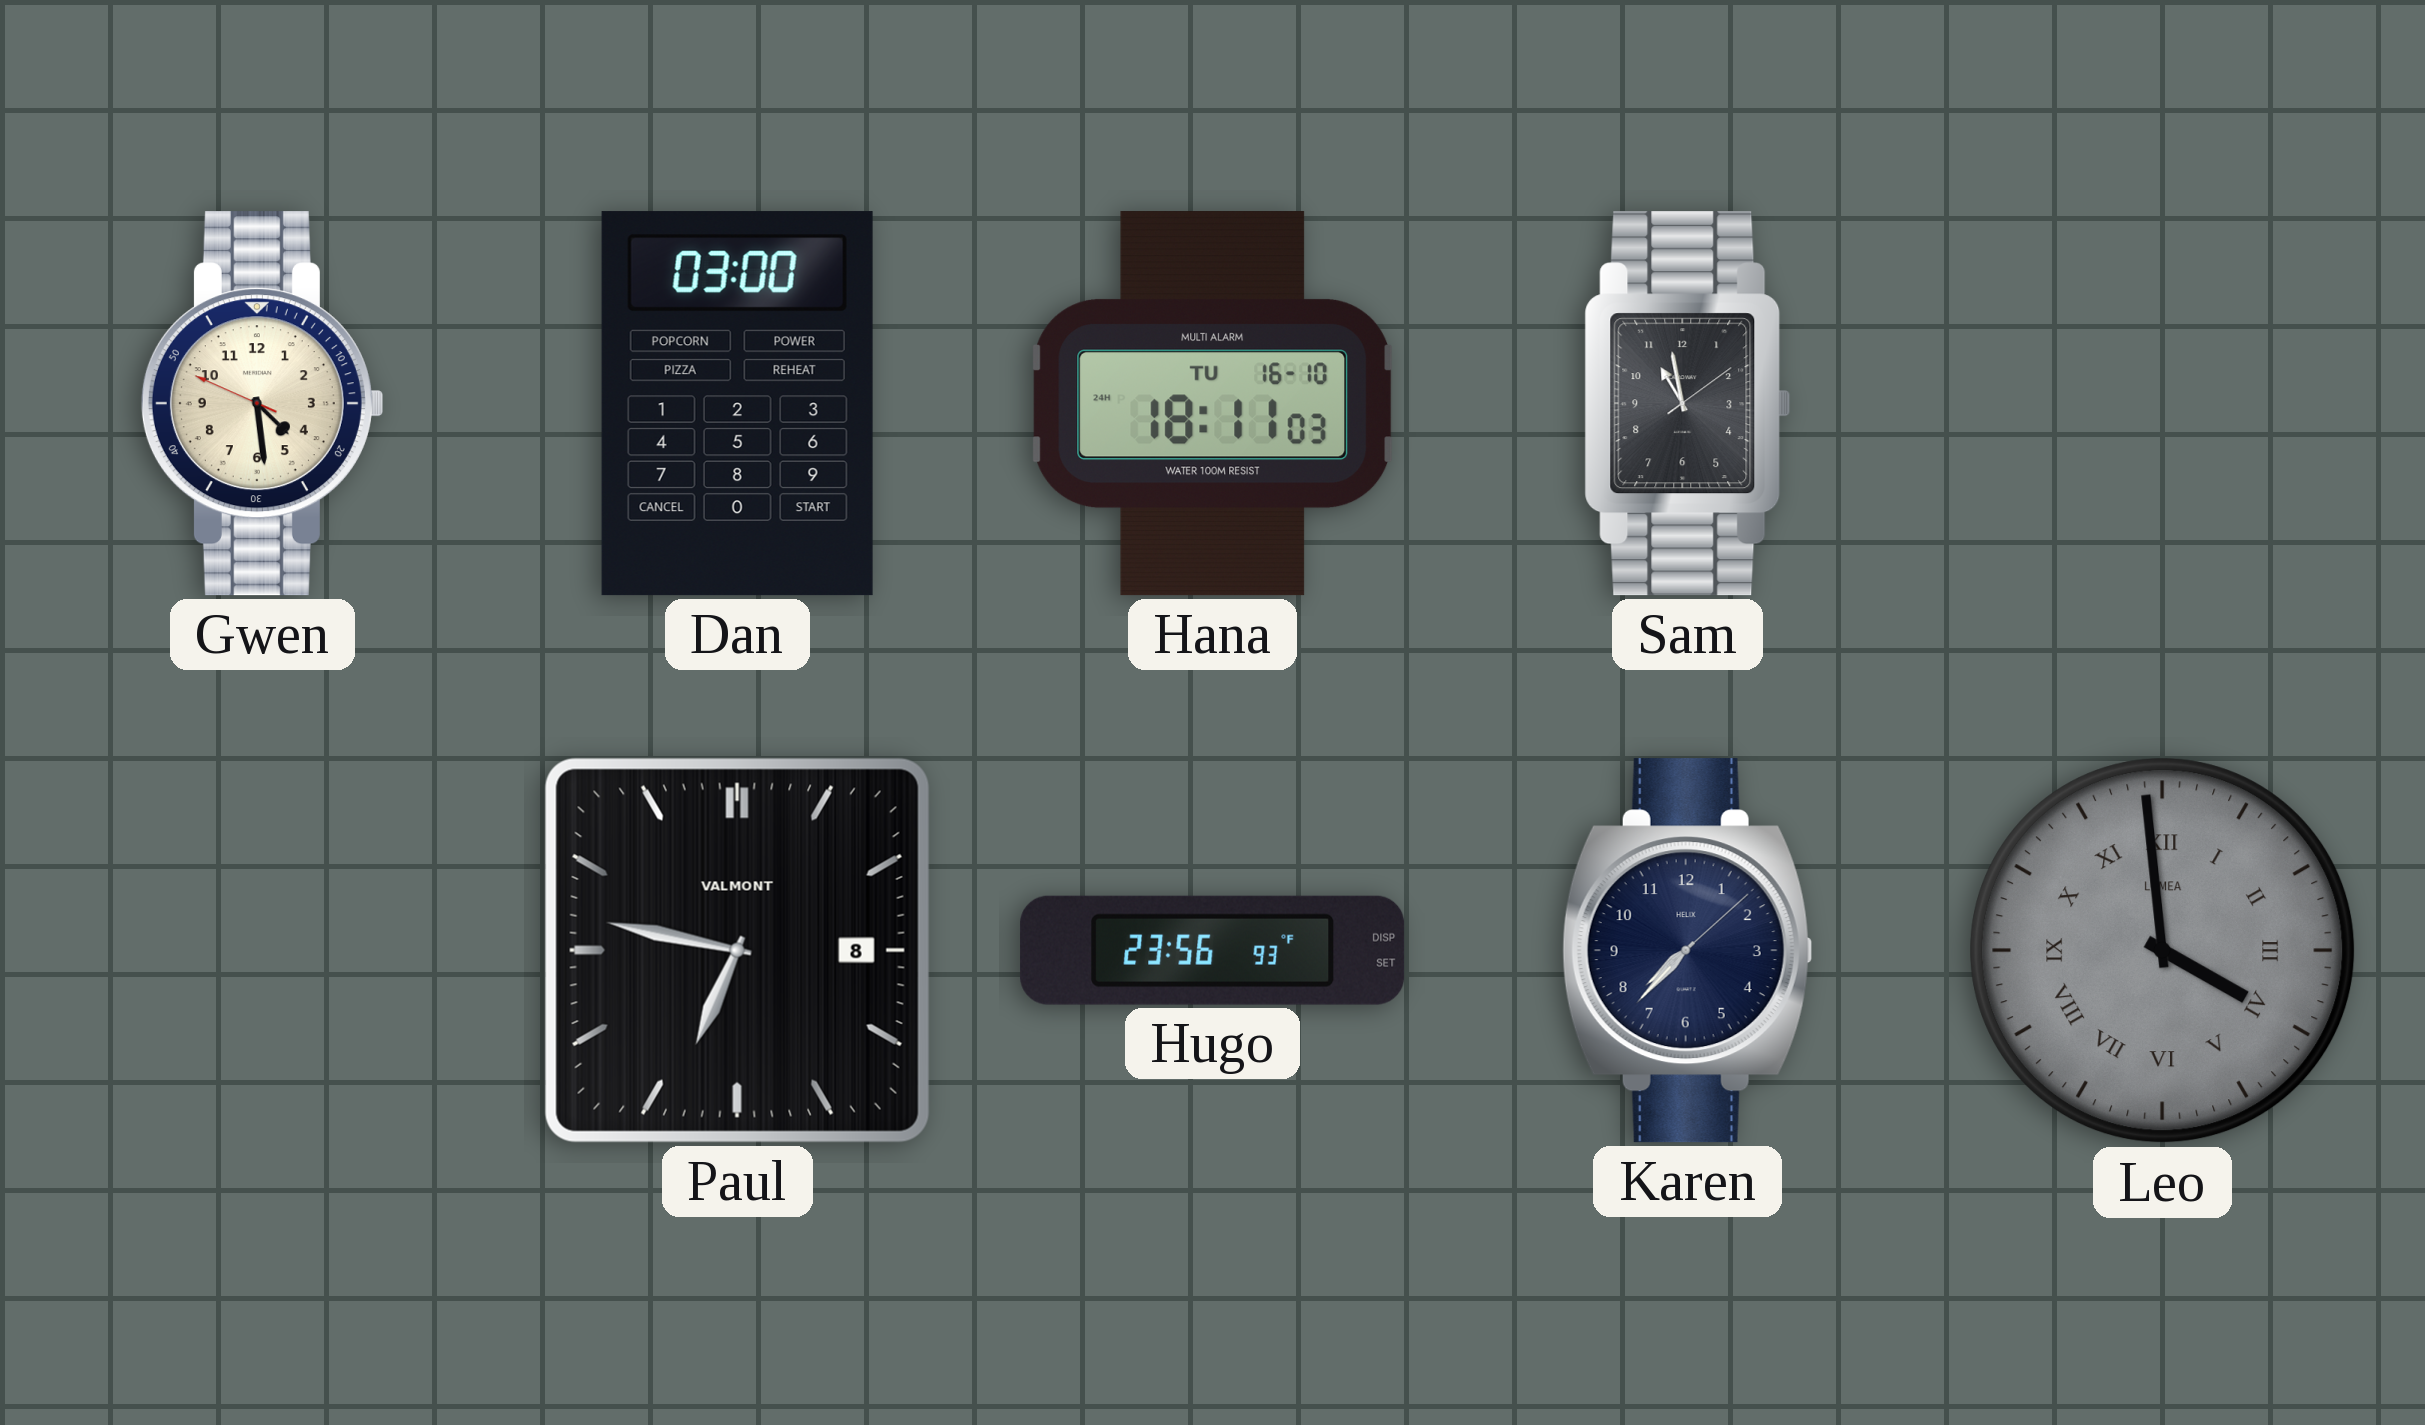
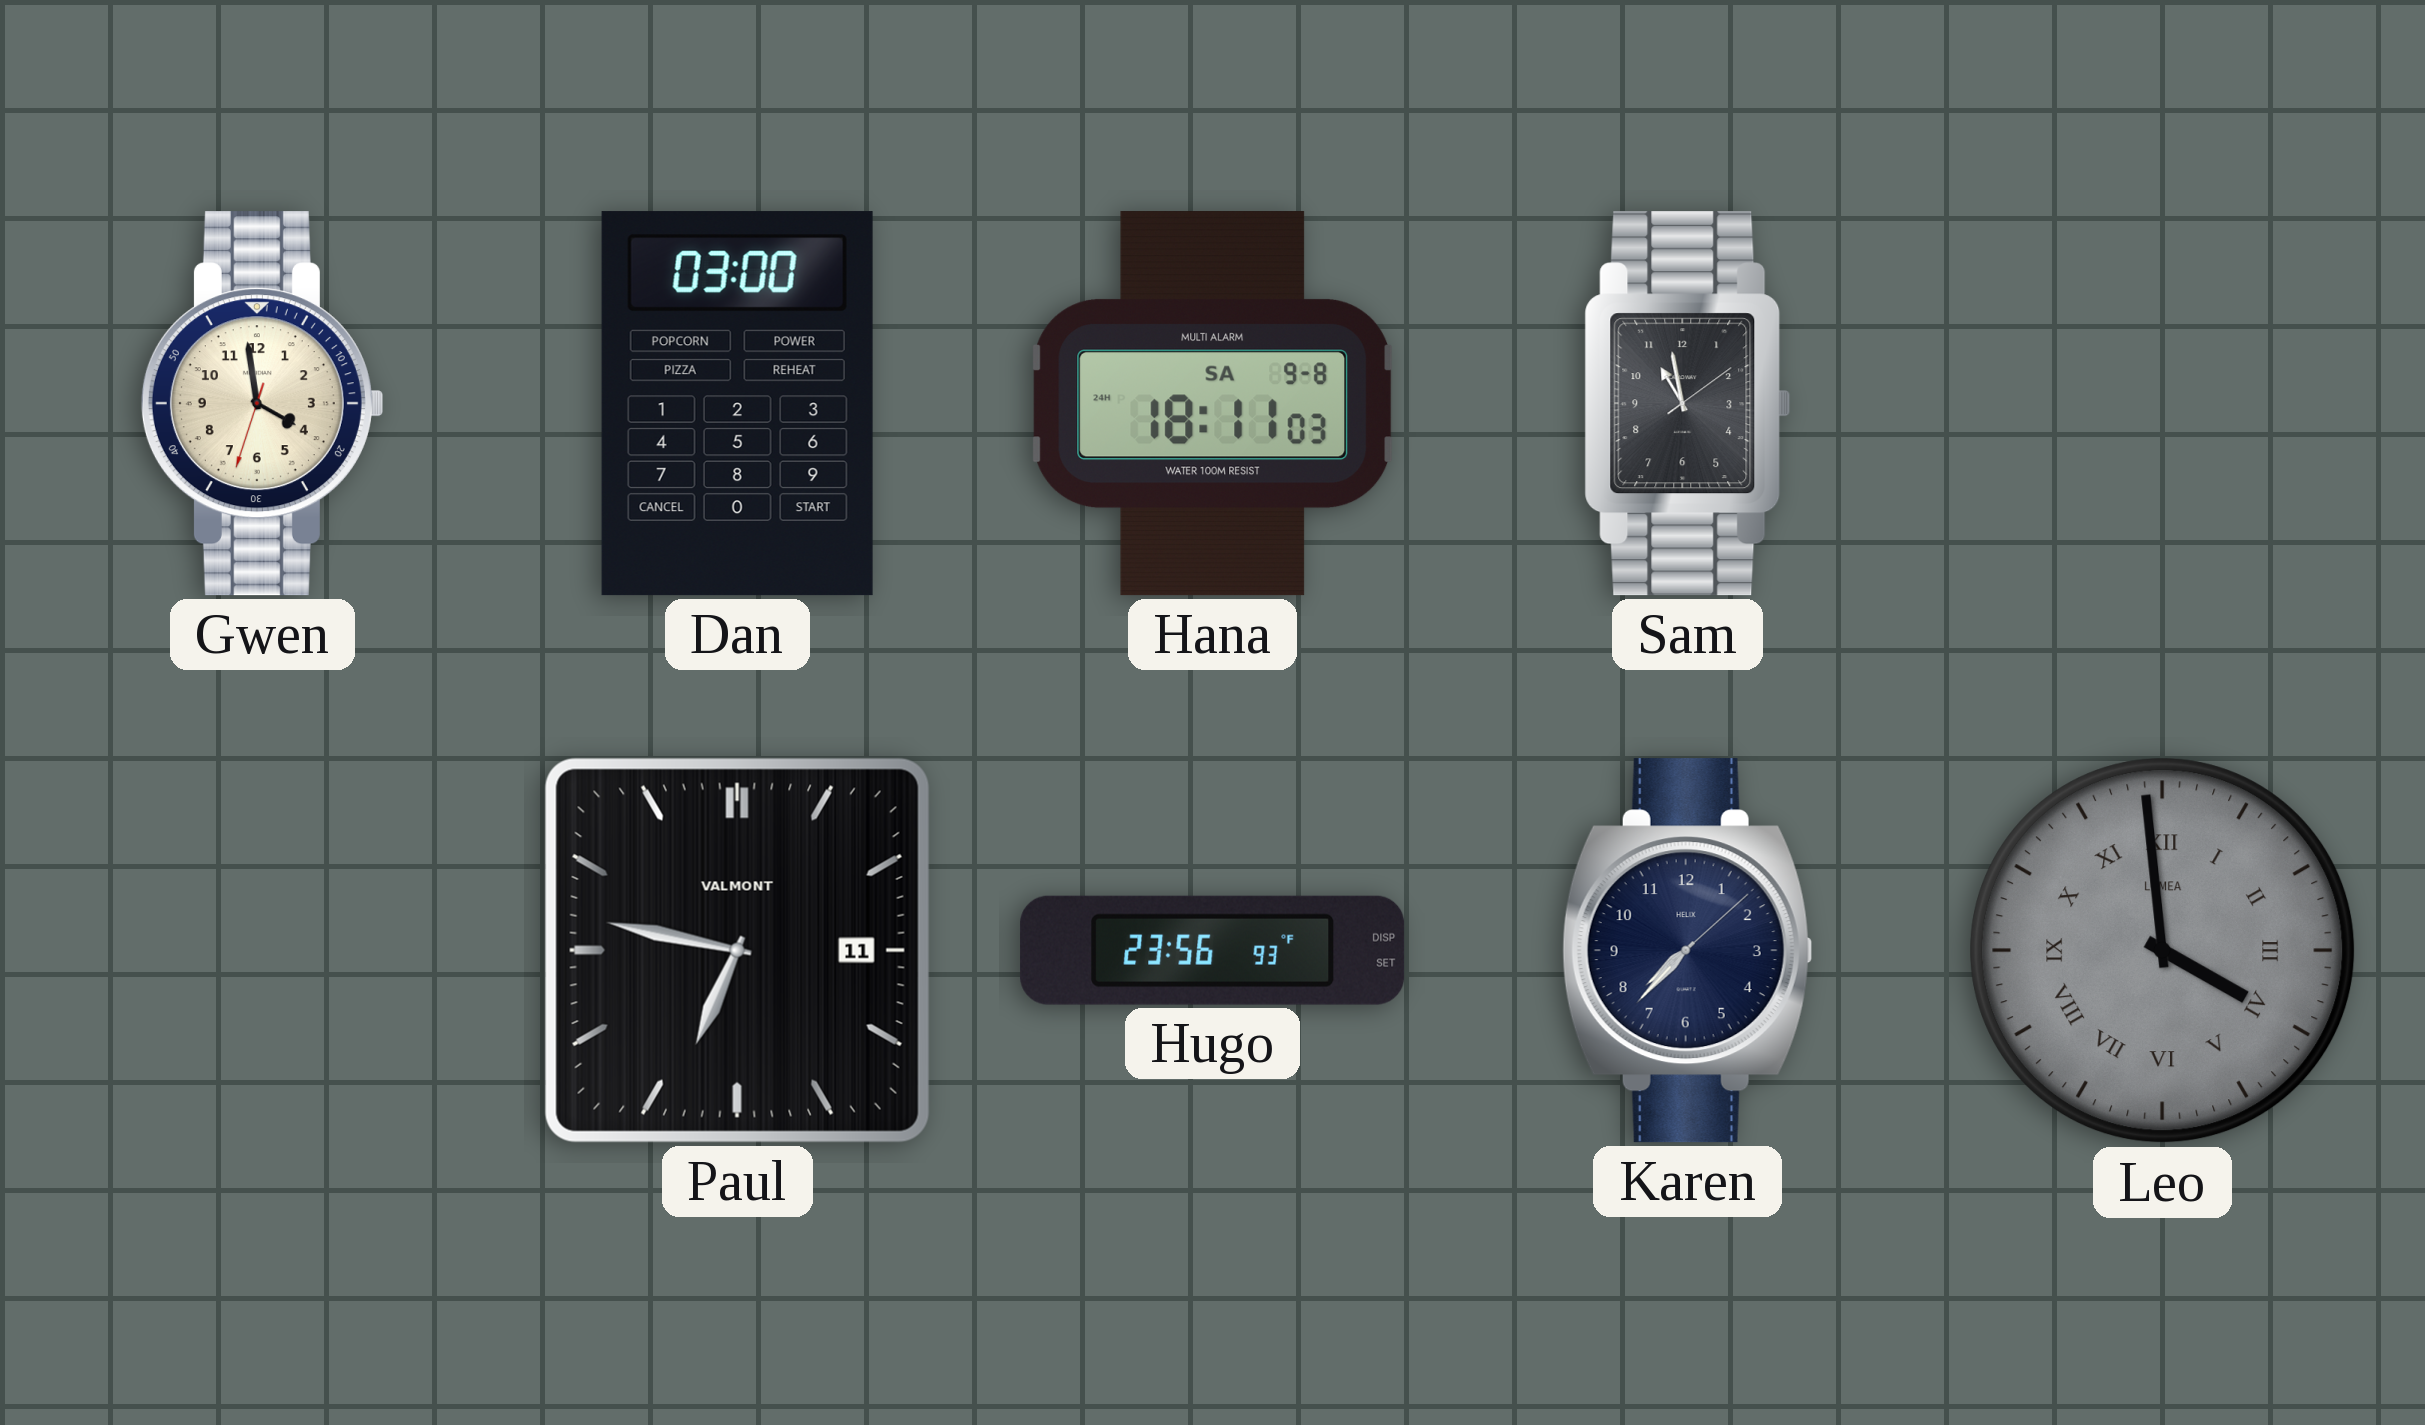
Gwen: 4:28 -> 3:58
Hana date: TU 16-10 -> SA 9-8
Paul date: 8 -> 11
